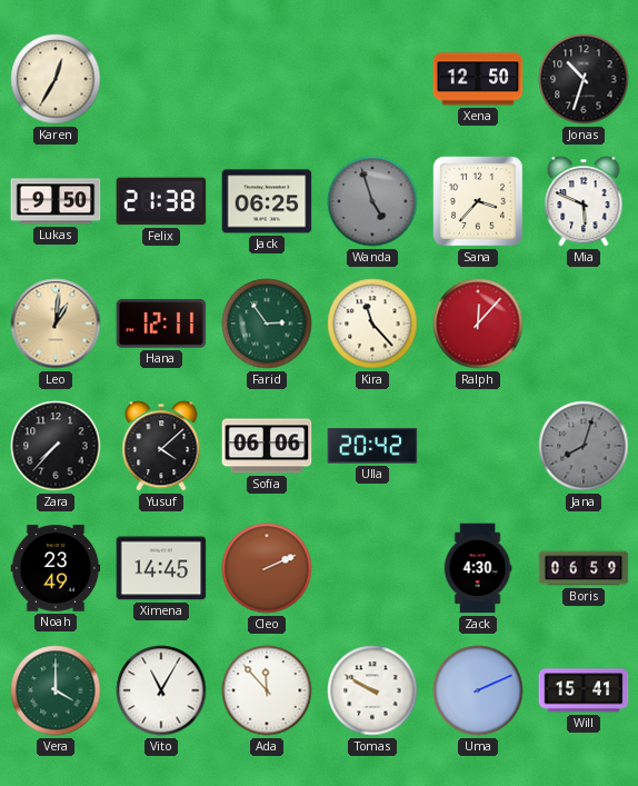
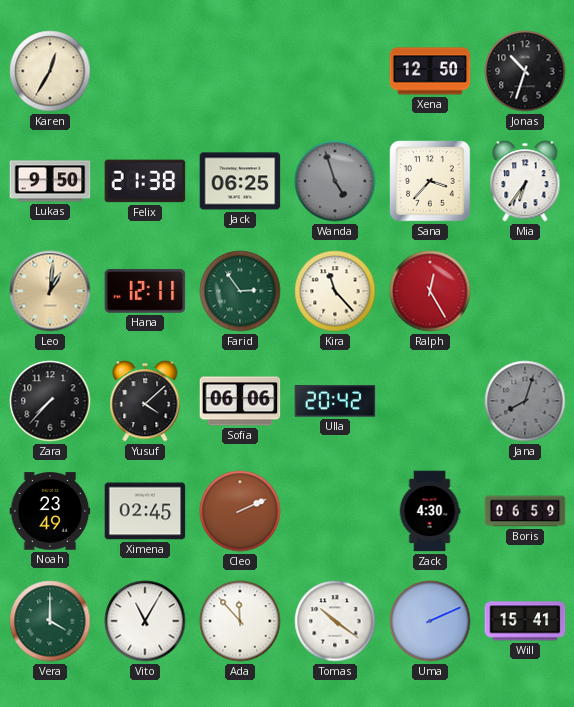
Mia: 5:49 -> 6:36
Ralph: 12:07 -> 12:25
Ximena: 14:45 -> 02:45
Tomas: 9:50 -> 10:21
